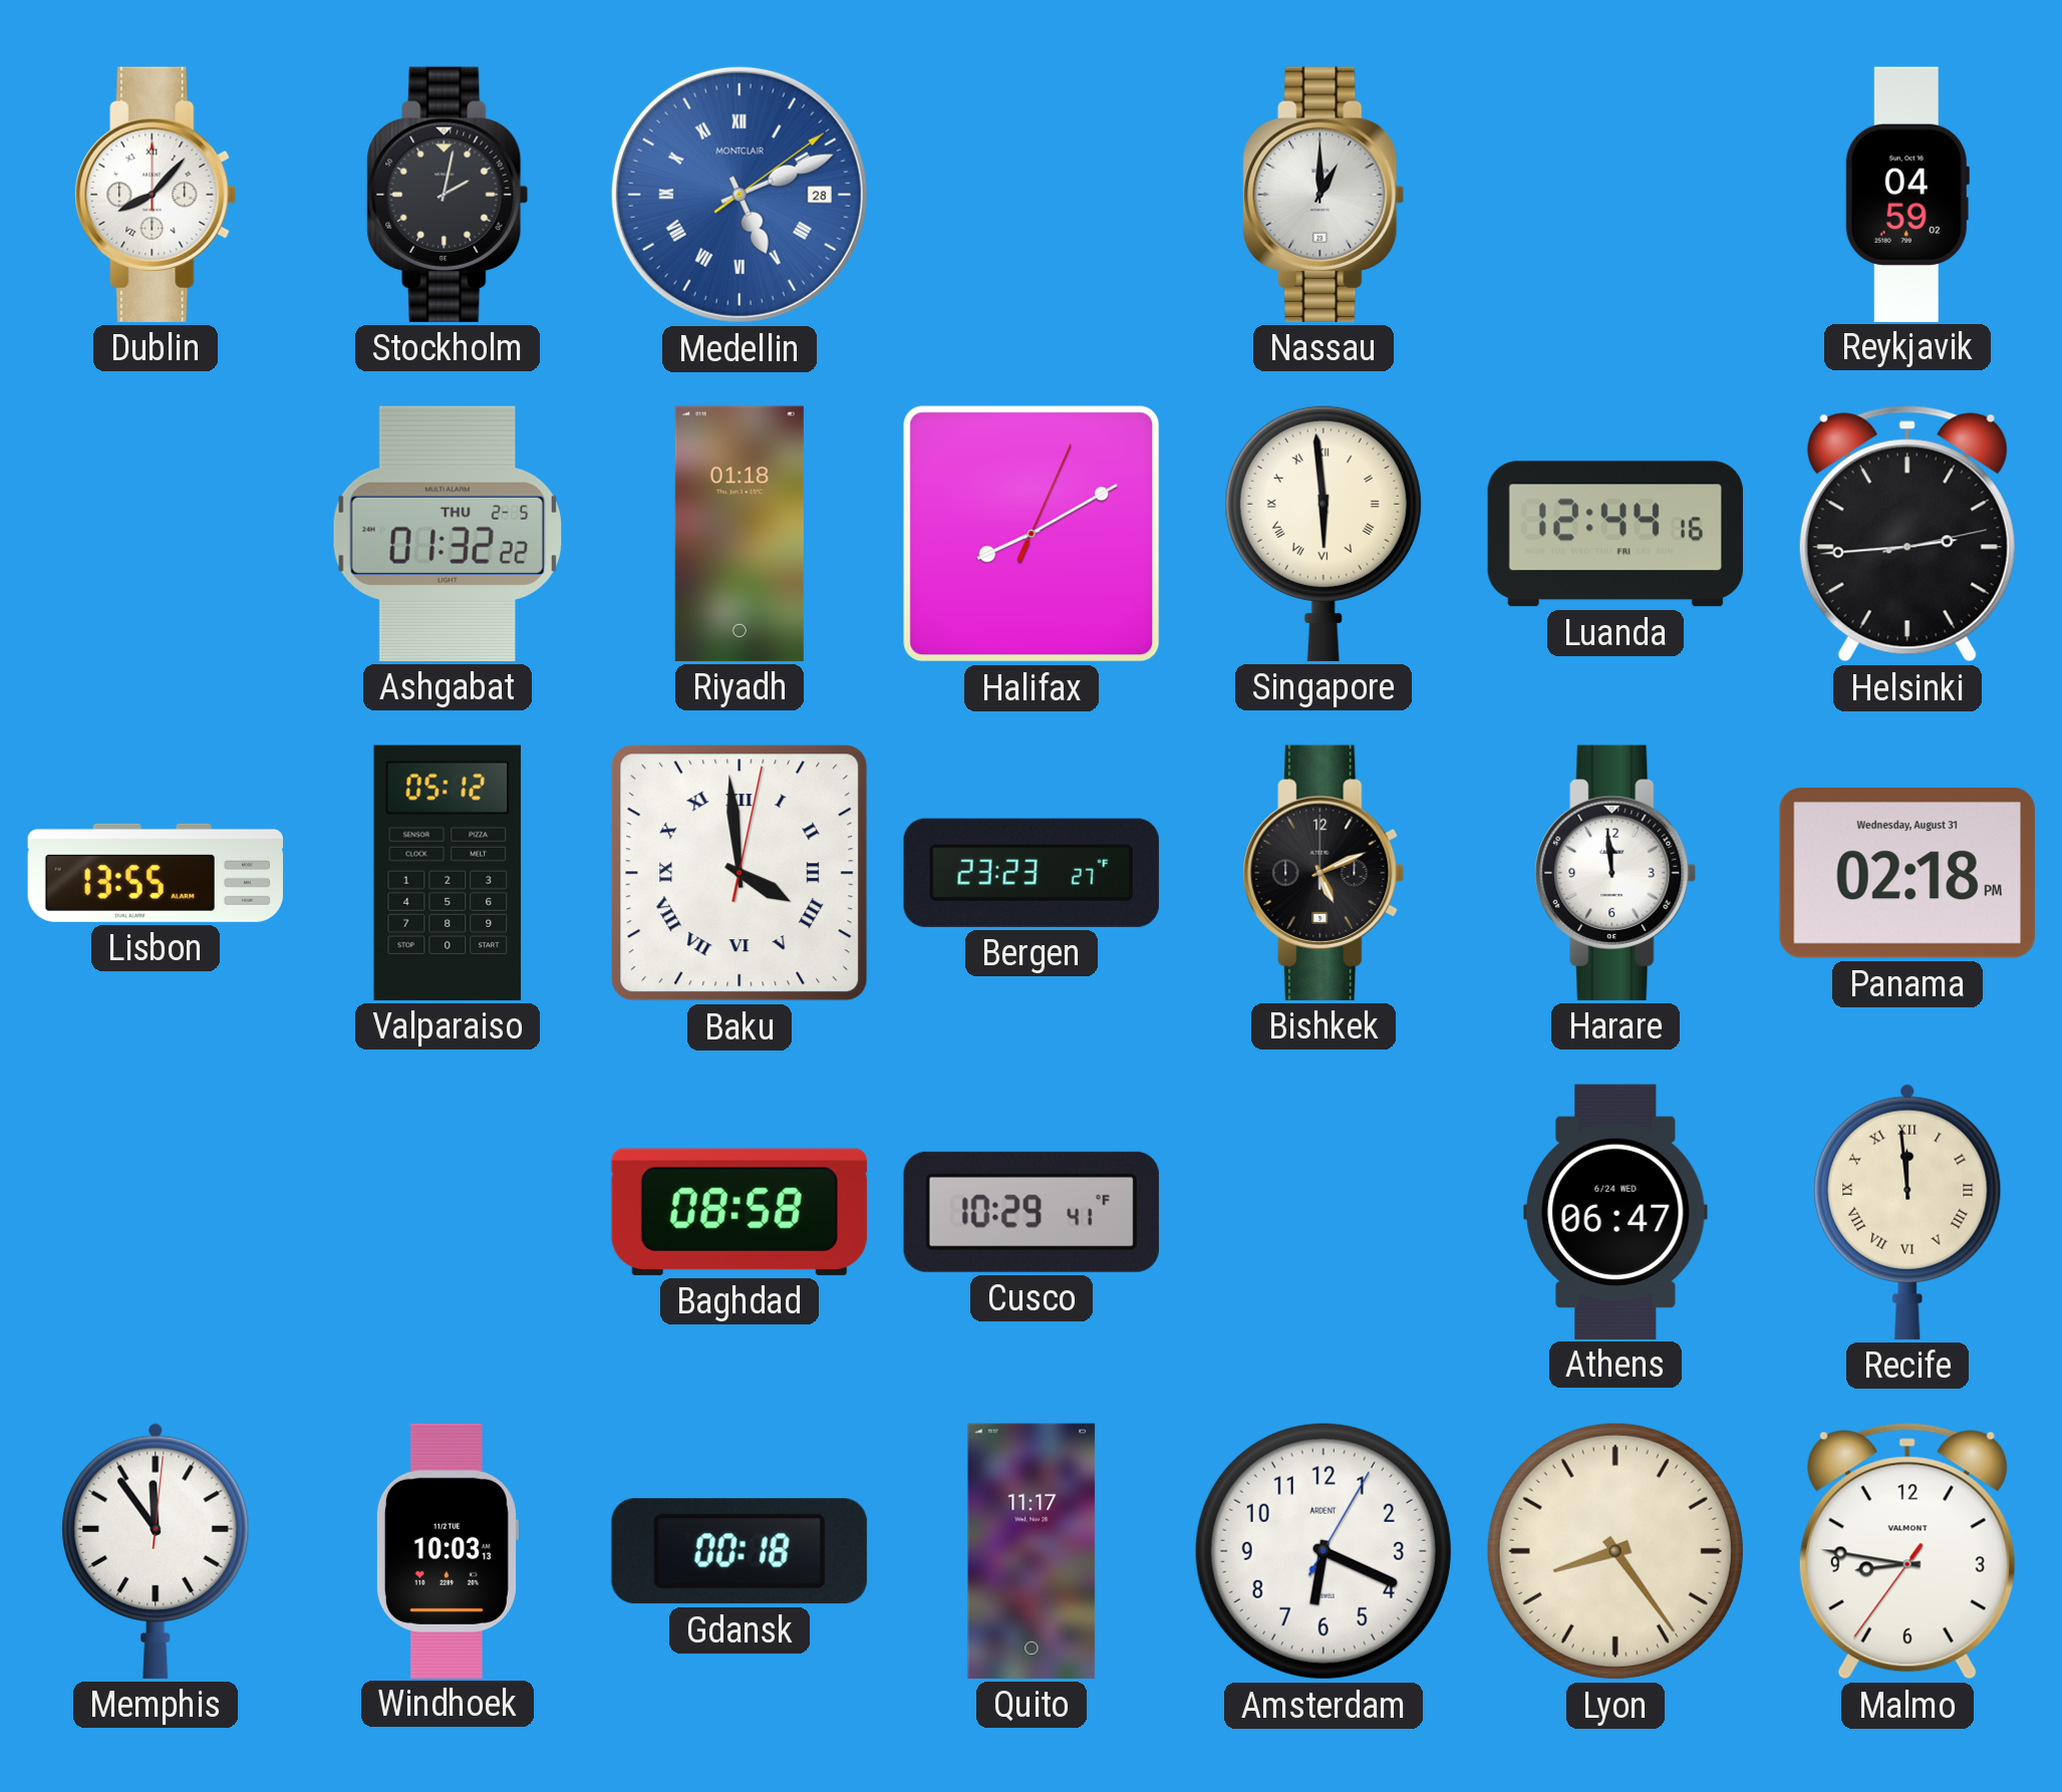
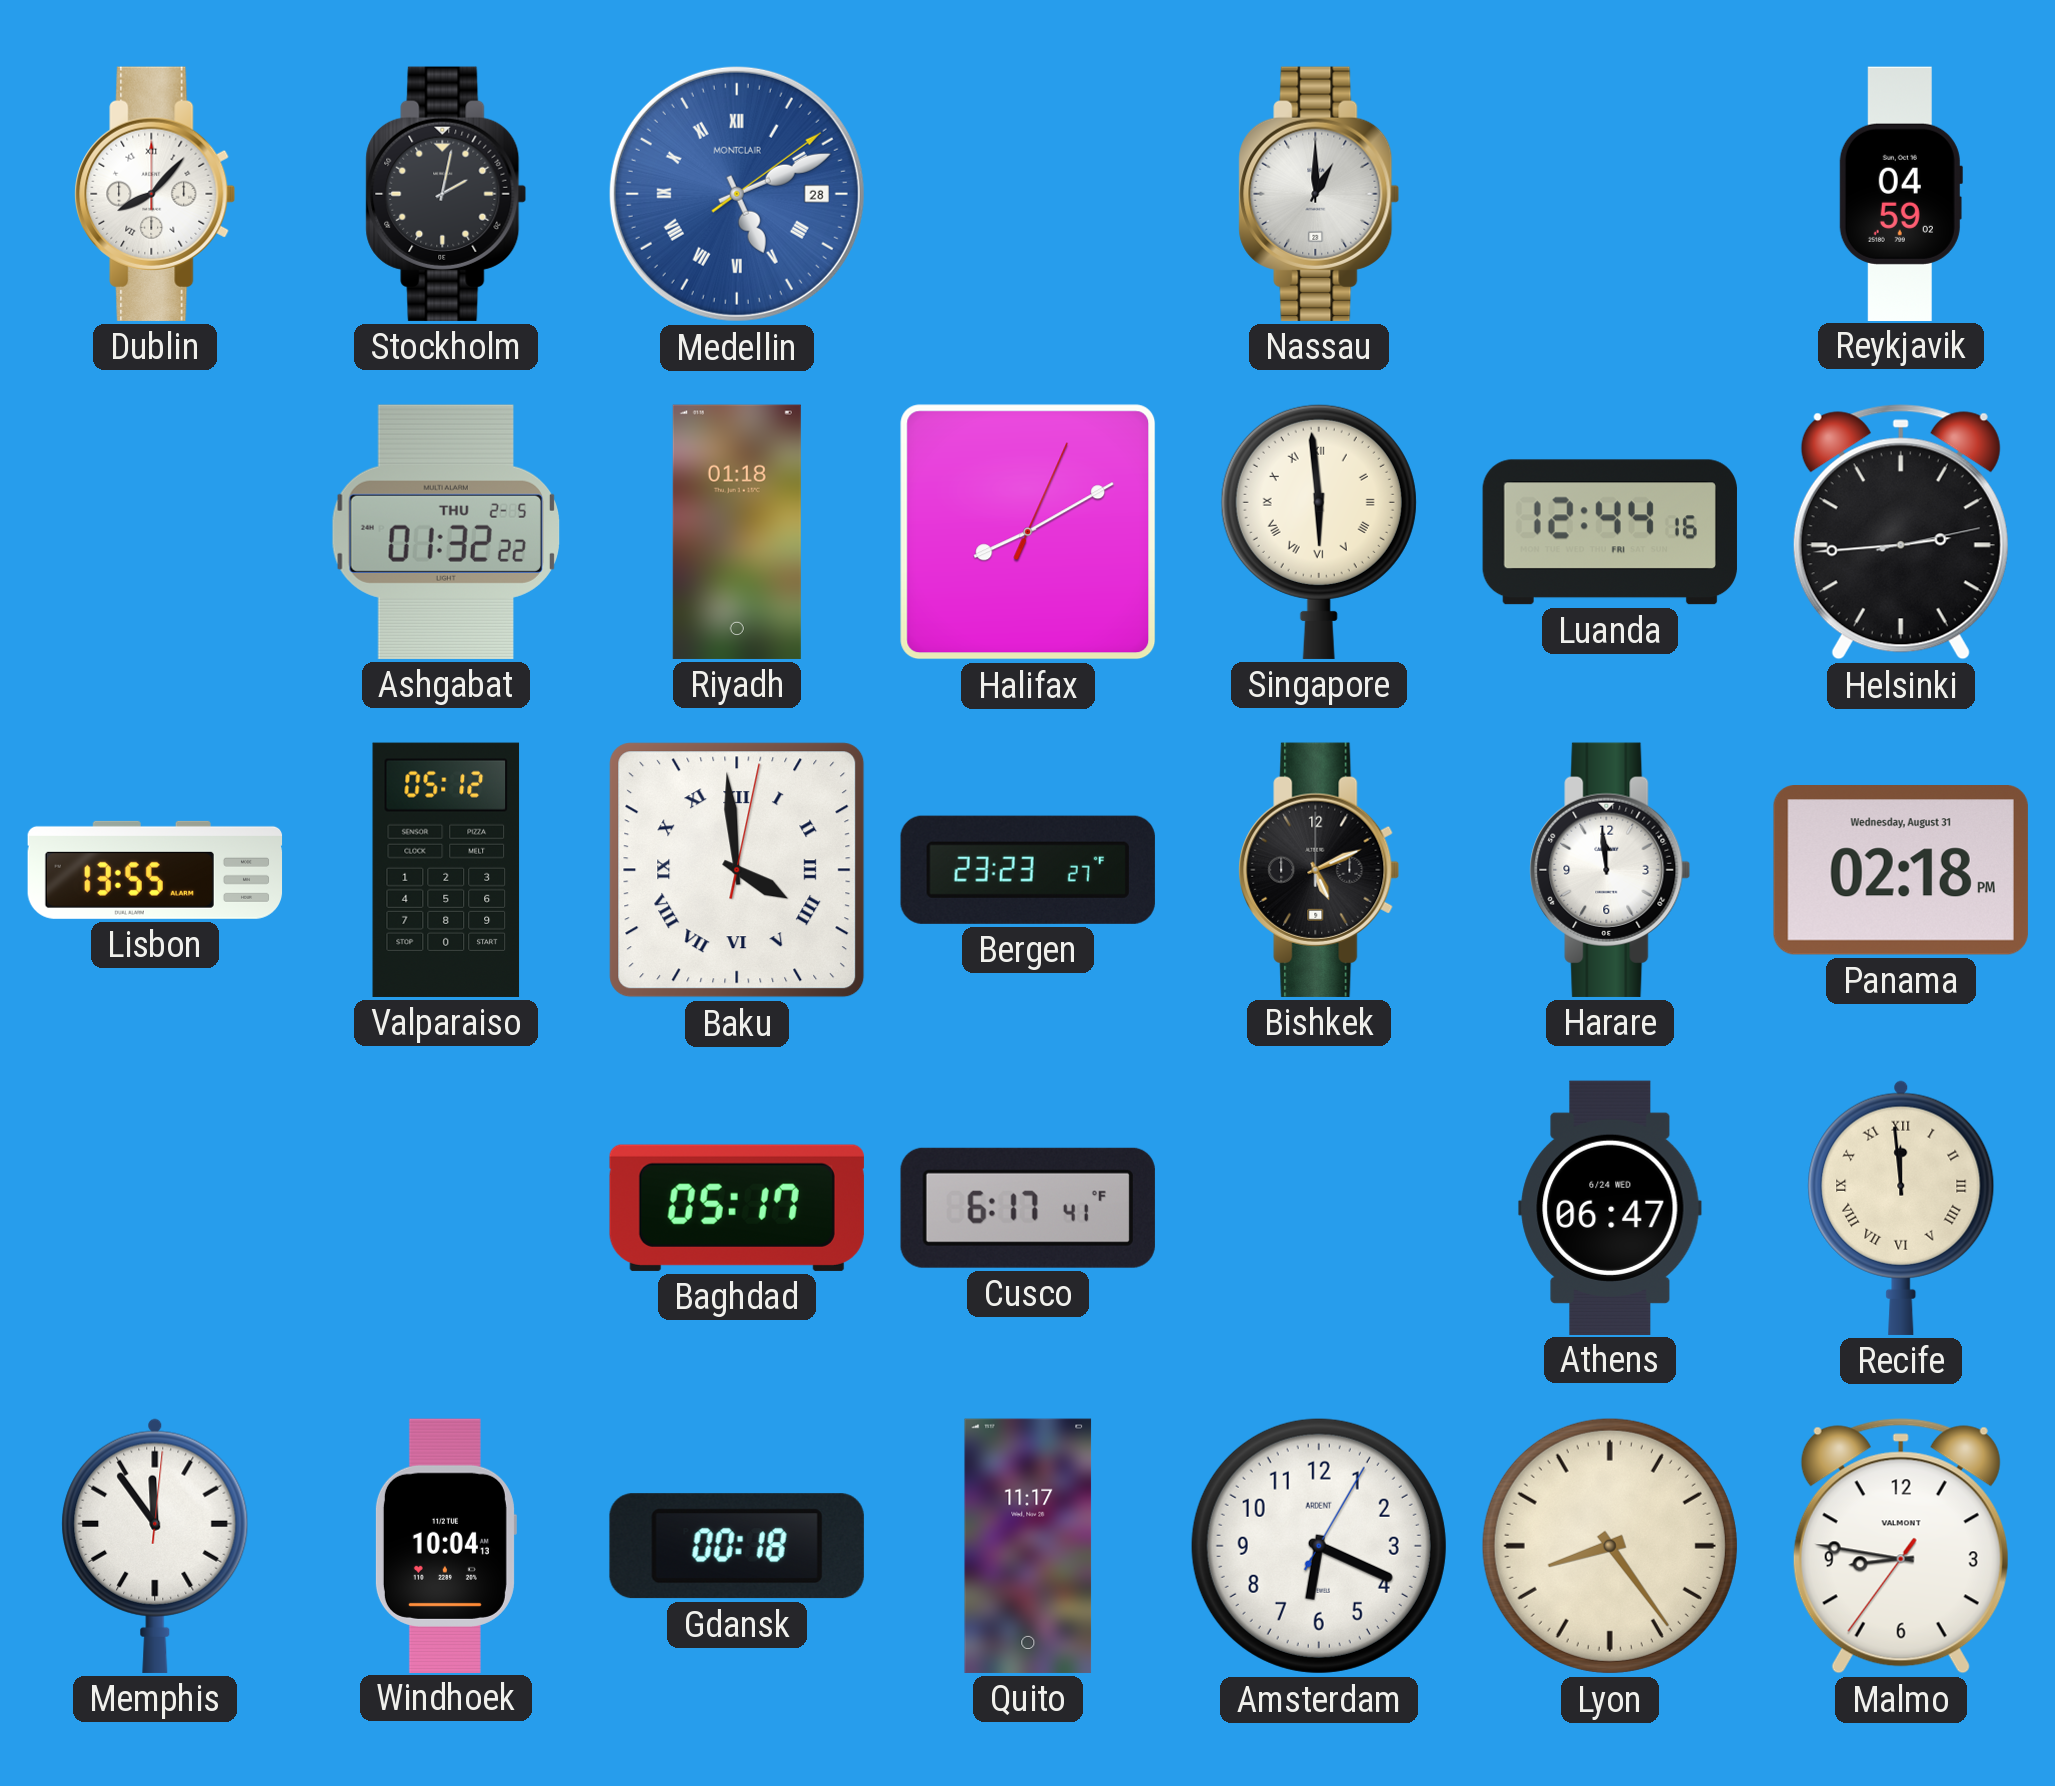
Baghdad: 08:58 -> 05:17
Cusco: 10:29 -> 6:17
Windhoek: 10:03 -> 10:04
